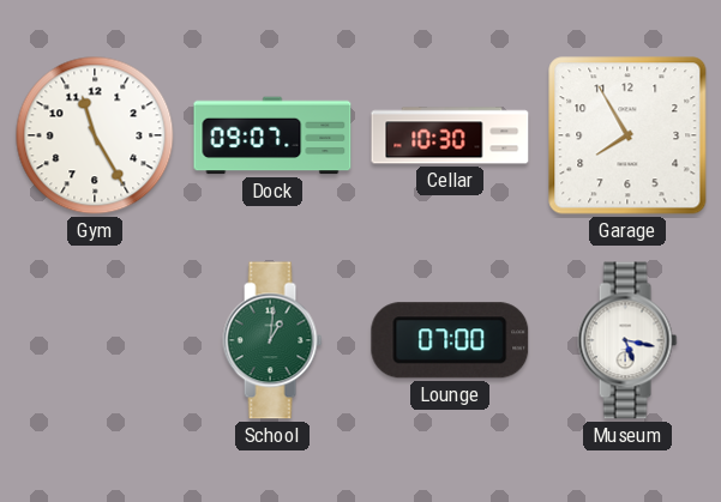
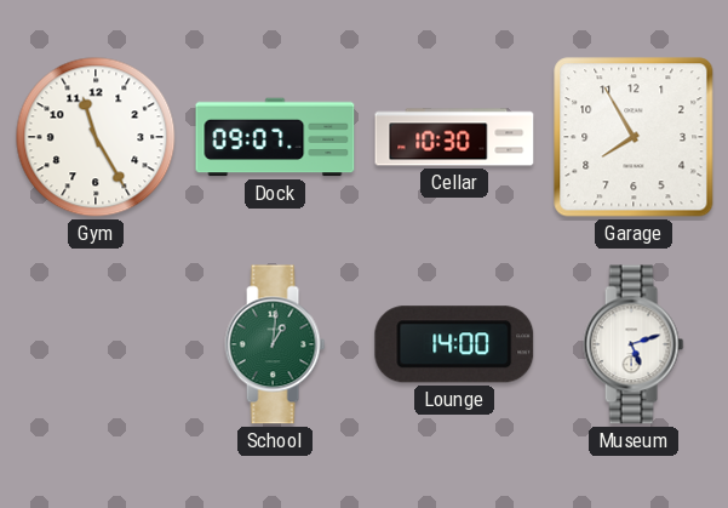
Lounge: 07:00 -> 14:00
Museum: 5:17 -> 5:12
